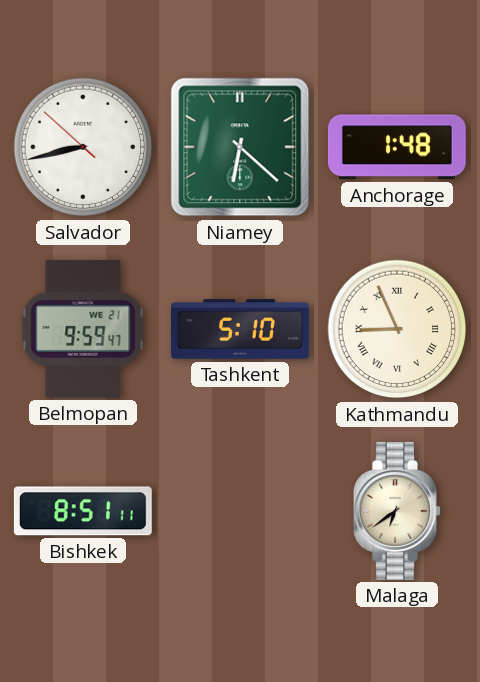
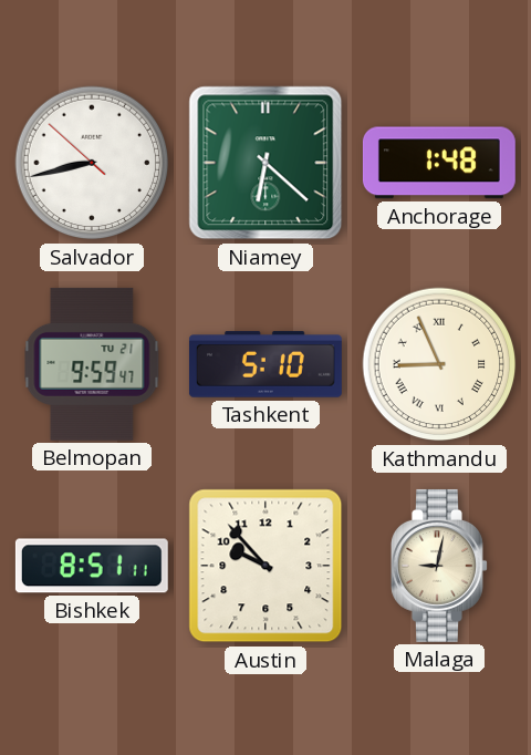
Belmopan date: WE 21 -> TU 21
Austin: none -> 9:53
Malaga: 6:39 -> 9:02
